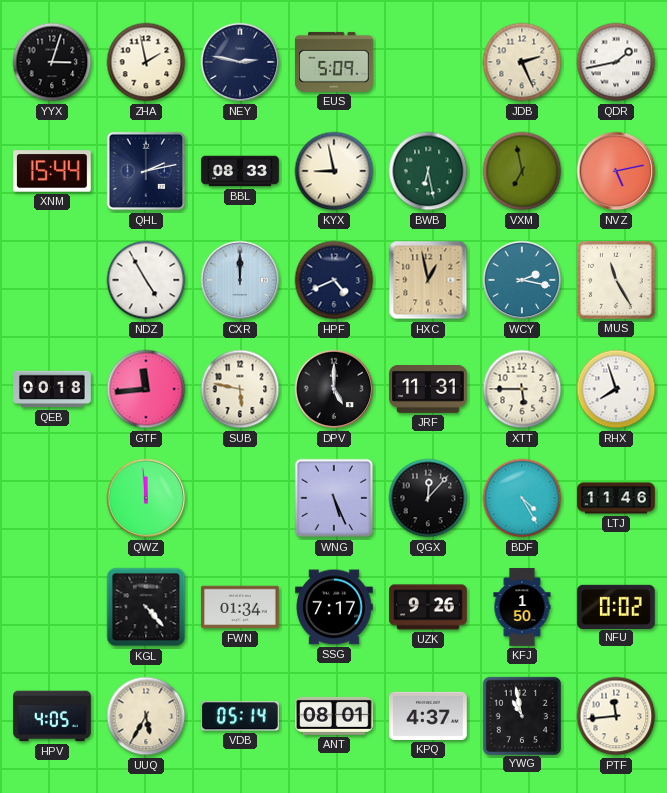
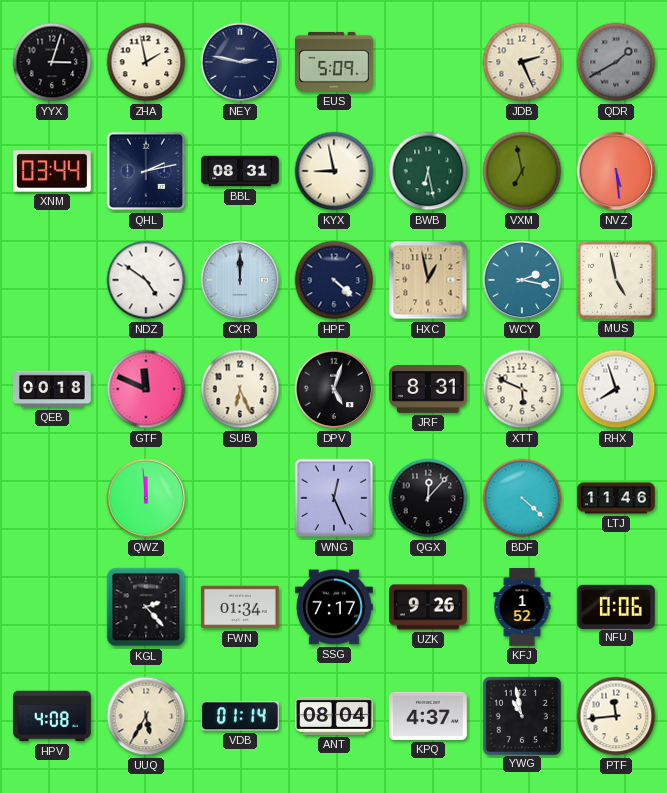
QDR: 1:43 -> 1:40
QDR dial: white -> grey
XNM: 15:44 -> 03:44
BBL: 08:33 -> 08:31
NVZ: 5:13 -> 5:29
NDZ: 4:55 -> 4:51
HPF: 4:41 -> 4:22
MUS: 11:25 -> 4:58
GTF: 11:44 -> 11:49
SUB: 5:47 -> 6:26
DPV: 5:00 -> 5:03
JRF: 11:31 -> 8:31
XTT: 5:45 -> 5:49
WNG: 5:26 -> 12:26
BDF: 4:25 -> 4:22
KGL: 4:23 -> 2:23
KFJ: 1:50 -> 1:52
NFU: 0:02 -> 0:06
HPV: 4:05 -> 4:08
VDB: 05:14 -> 01:14
ANT: 08:01 -> 08:04
